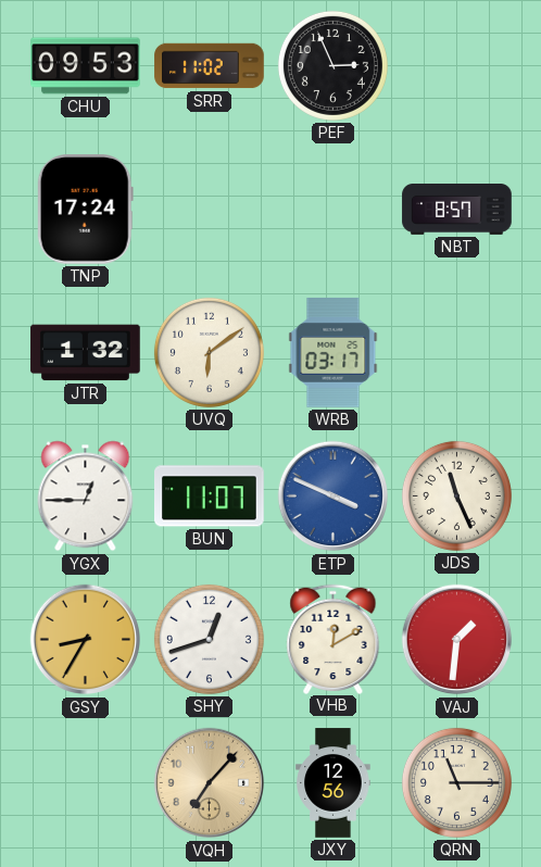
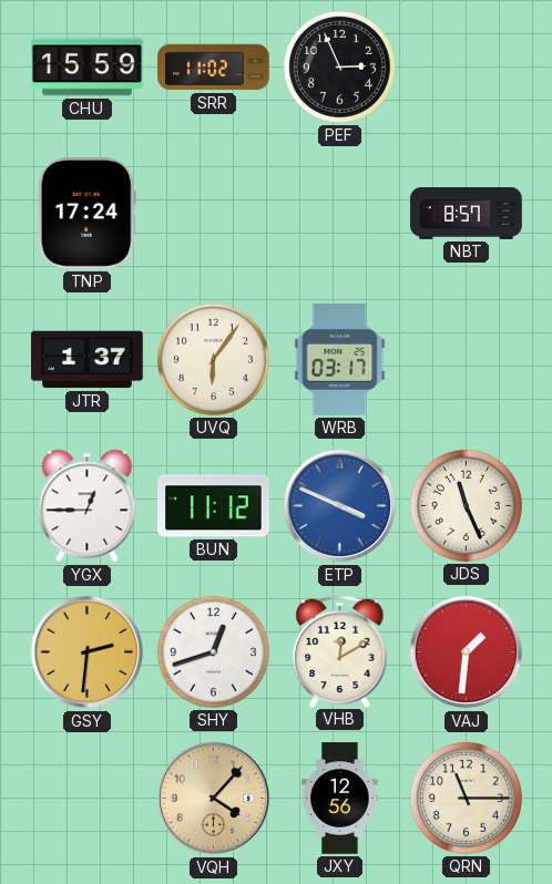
CHU: 09:53 -> 15:59
JTR: 1:32 -> 1:37
UVQ: 6:09 -> 6:06
BUN: 11:07 -> 11:12
GSY: 8:35 -> 2:31
VQH: 7:07 -> 4:07
